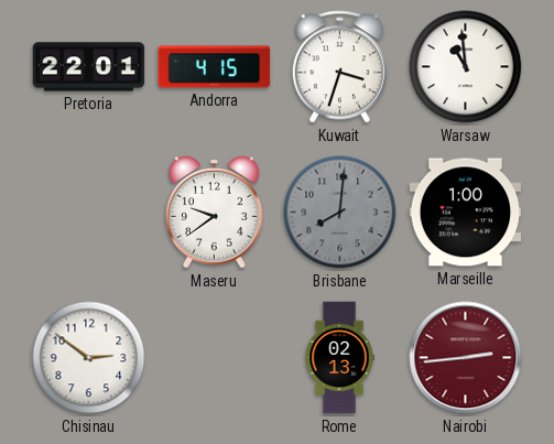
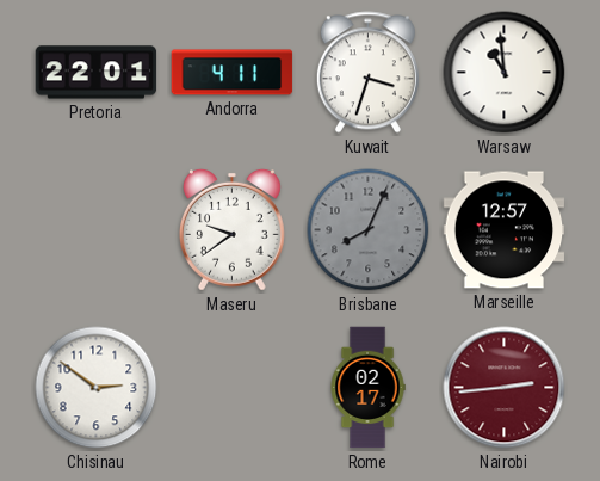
Andorra: 4:15 -> 4:11
Brisbane: 8:01 -> 8:04
Marseille: 1:00 -> 12:57
Rome: 02:13 -> 02:17
